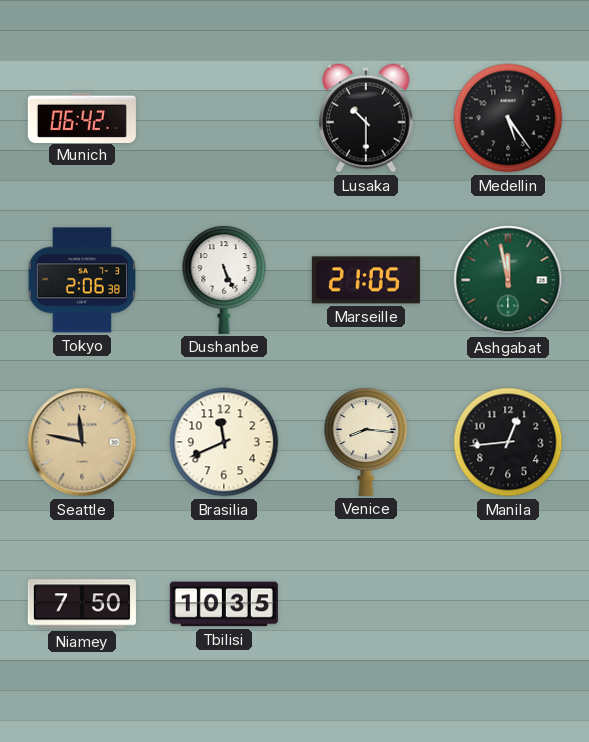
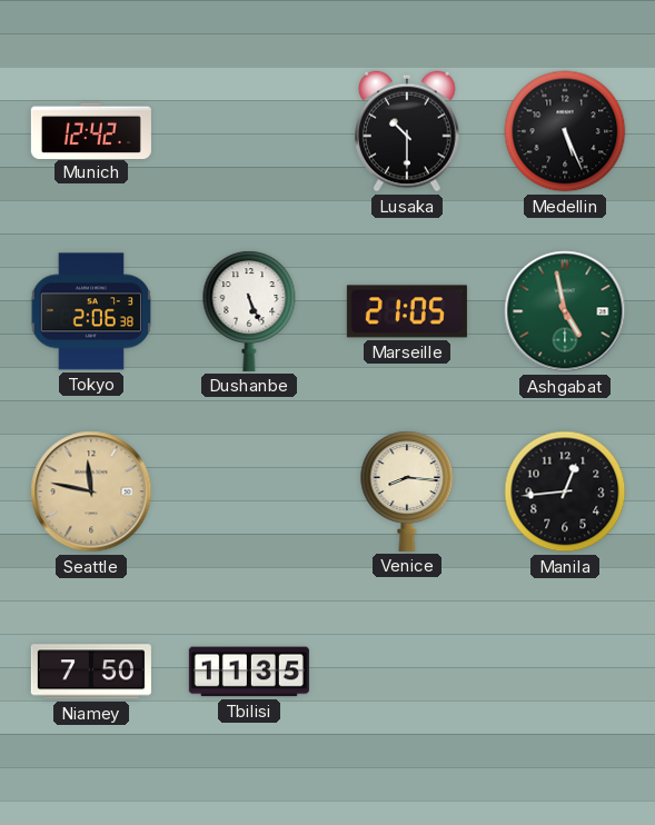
Munich: 06:42 -> 12:42
Medellin: 5:24 -> 5:26
Ashgabat: 11:58 -> 4:58
Brasilia: 11:41 -> none
Tbilisi: 10:35 -> 11:35
